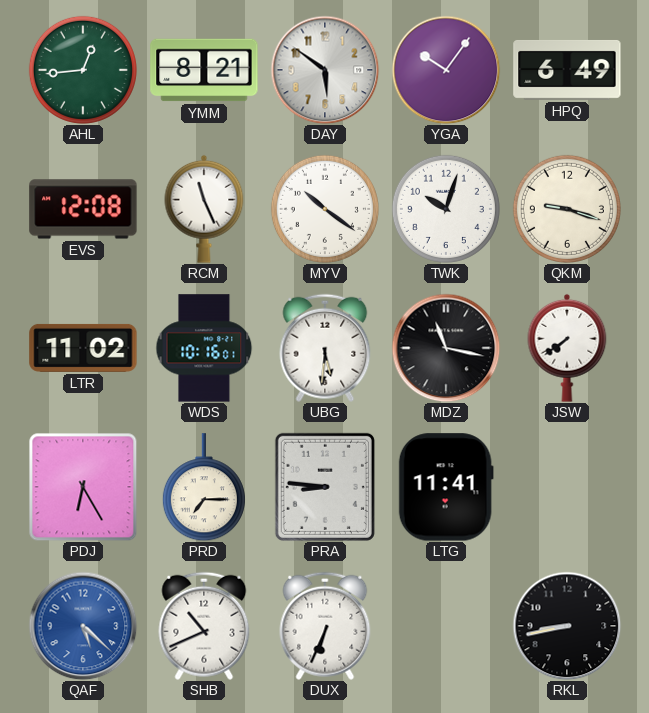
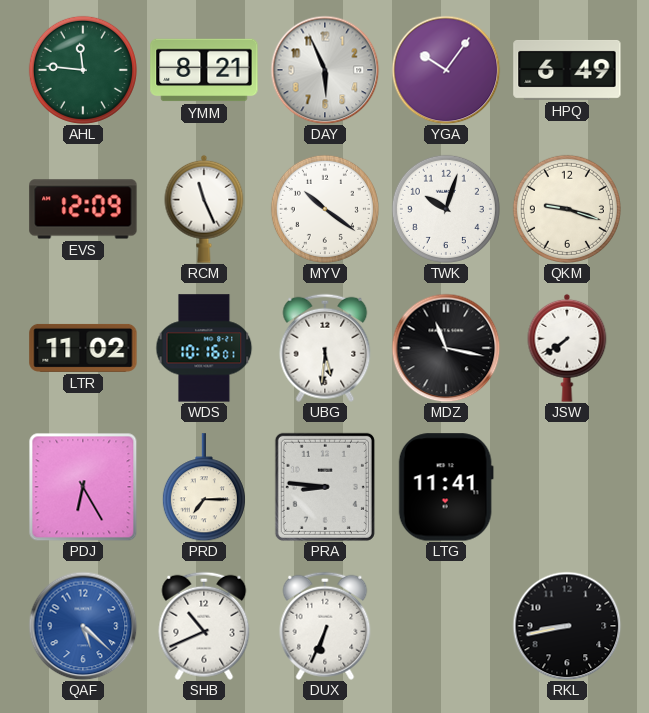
AHL: 12:44 -> 11:46
DAY: 5:51 -> 5:56
EVS: 12:08 -> 12:09
